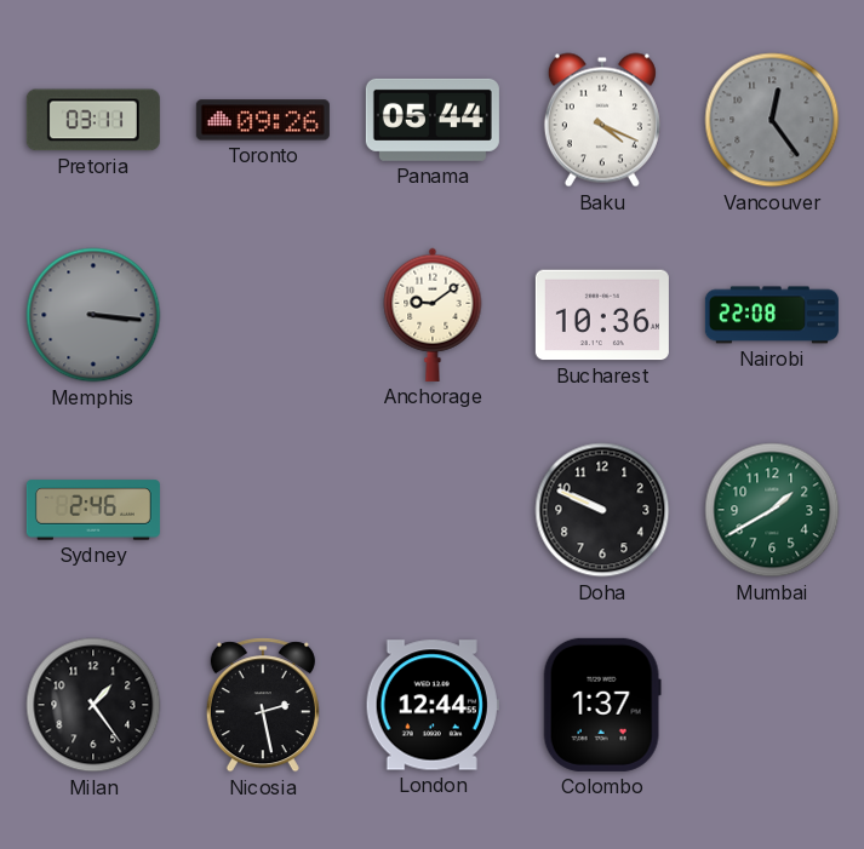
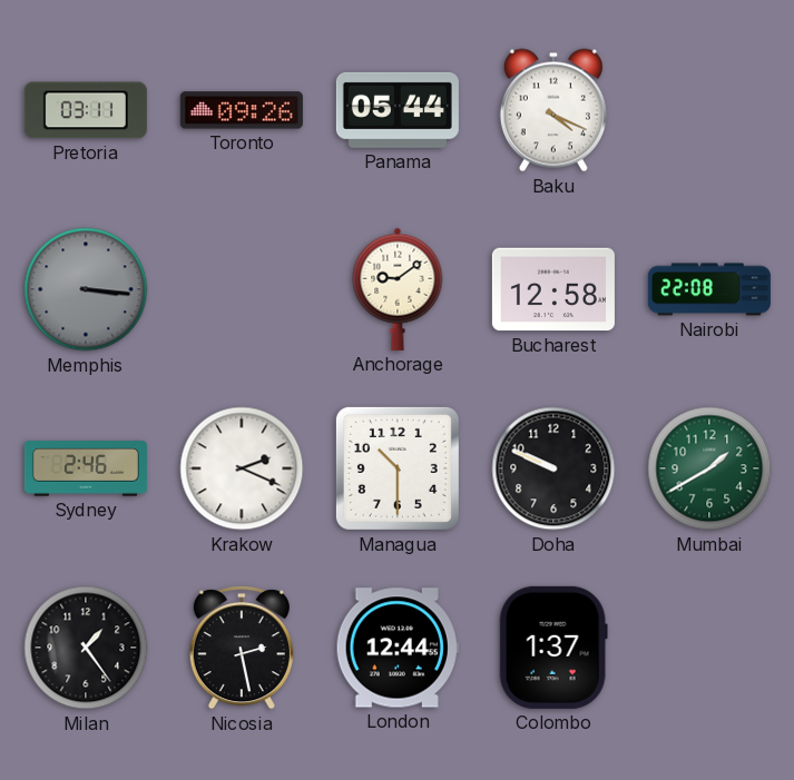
Vancouver: 12:24 -> none
Bucharest: 10:36 -> 12:58
Krakow: none -> 2:19
Managua: none -> 10:30
